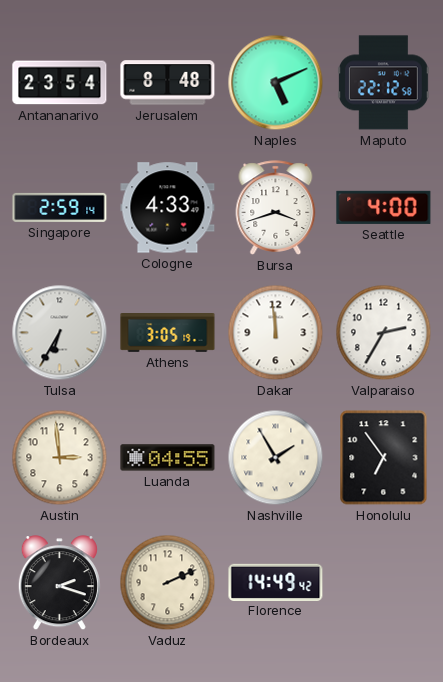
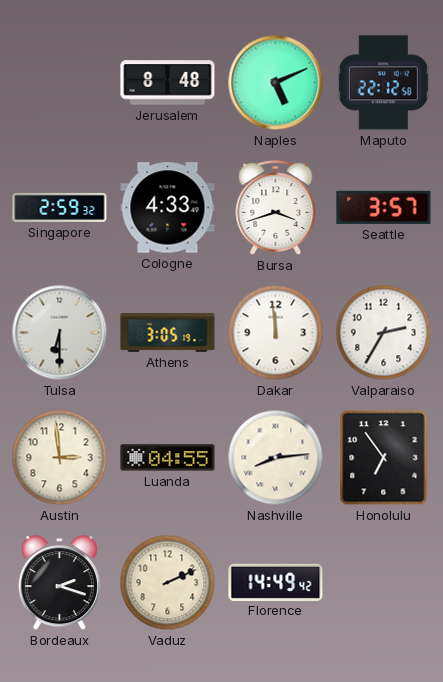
Antananarivo: 23:54 -> none
Singapore: 2:59:14 -> 2:59:32
Seattle: 4:00 -> 3:57
Tulsa: 6:35 -> 6:30
Nashville: 1:55 -> 8:14
